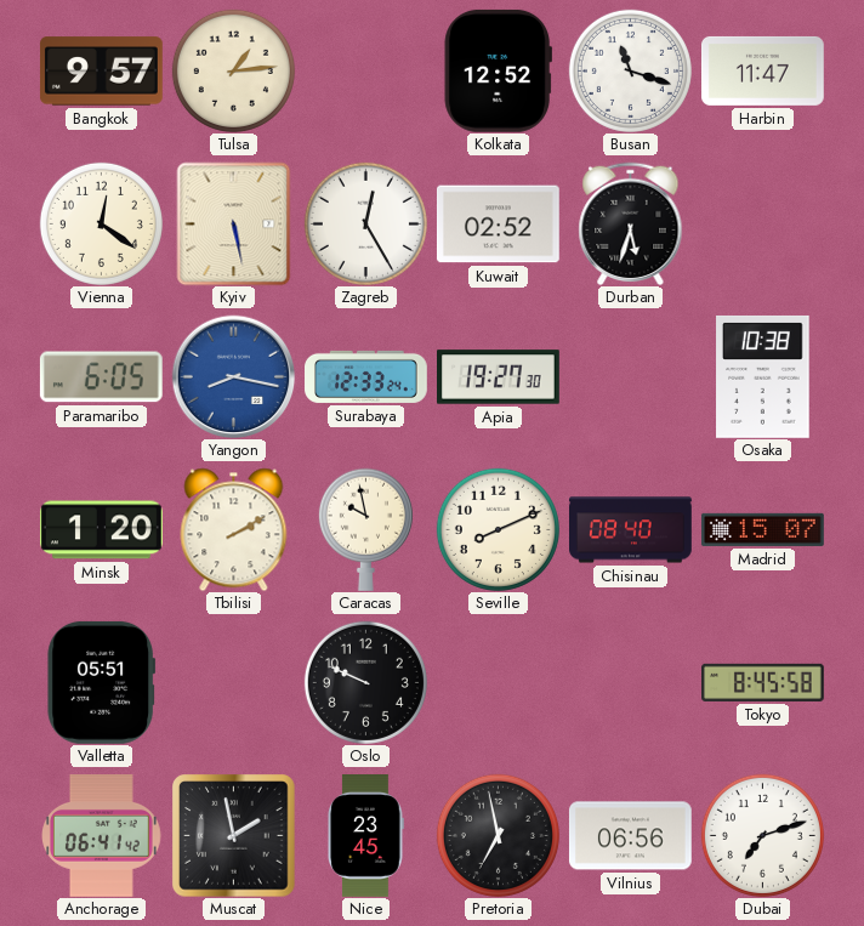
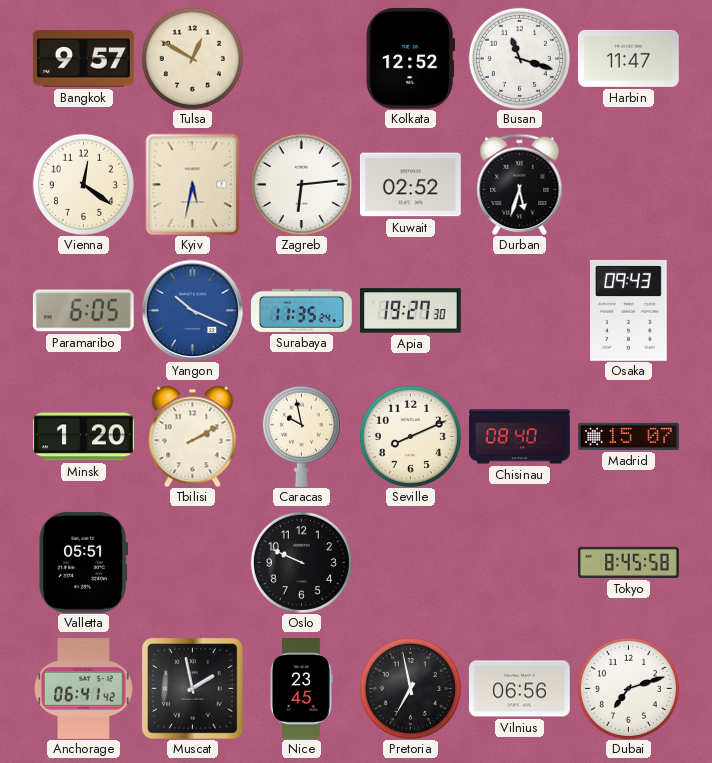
Tulsa: 1:14 -> 12:50
Kyiv: 5:28 -> 5:32
Zagreb: 12:25 -> 6:14
Yangon: 8:17 -> 10:19
Surabaya: 12:33 -> 11:35
Osaka: 10:38 -> 09:43
